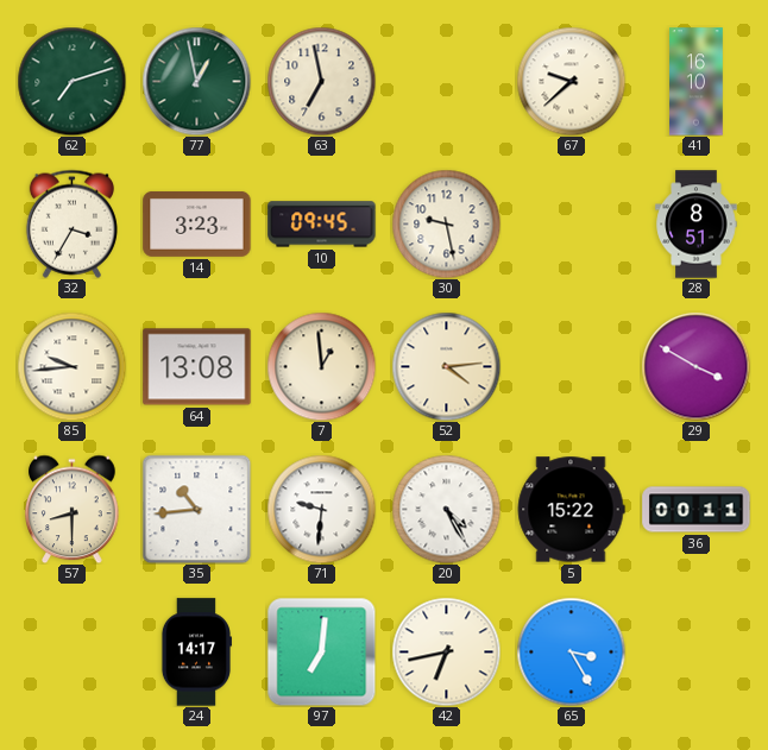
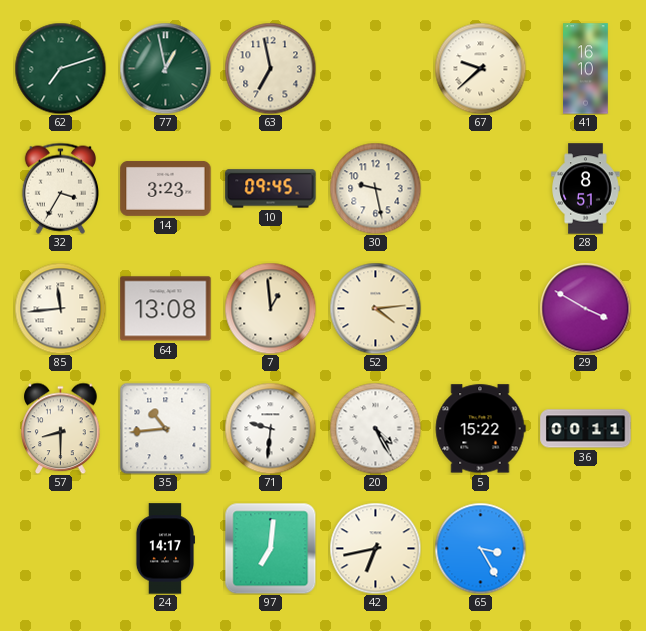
85: 9:44 -> 11:44
